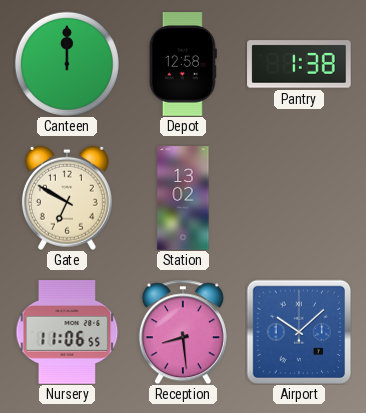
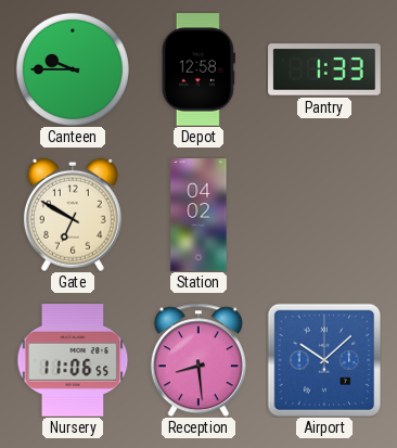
Canteen: 12:00 -> 9:45
Pantry: 1:38 -> 1:33
Station: 13:02 -> 04:02
